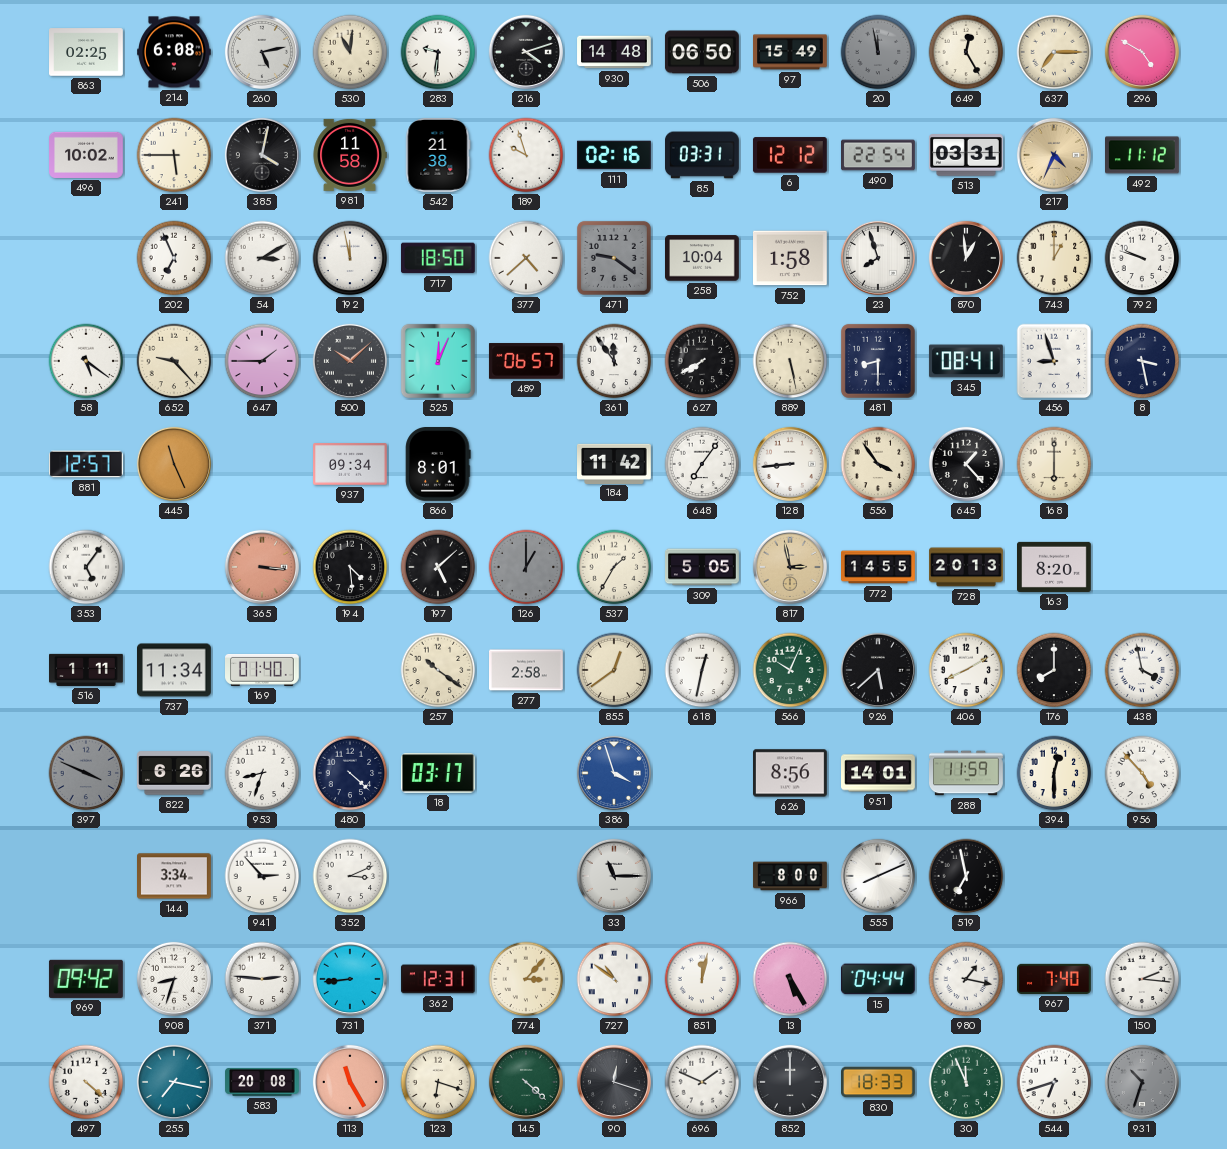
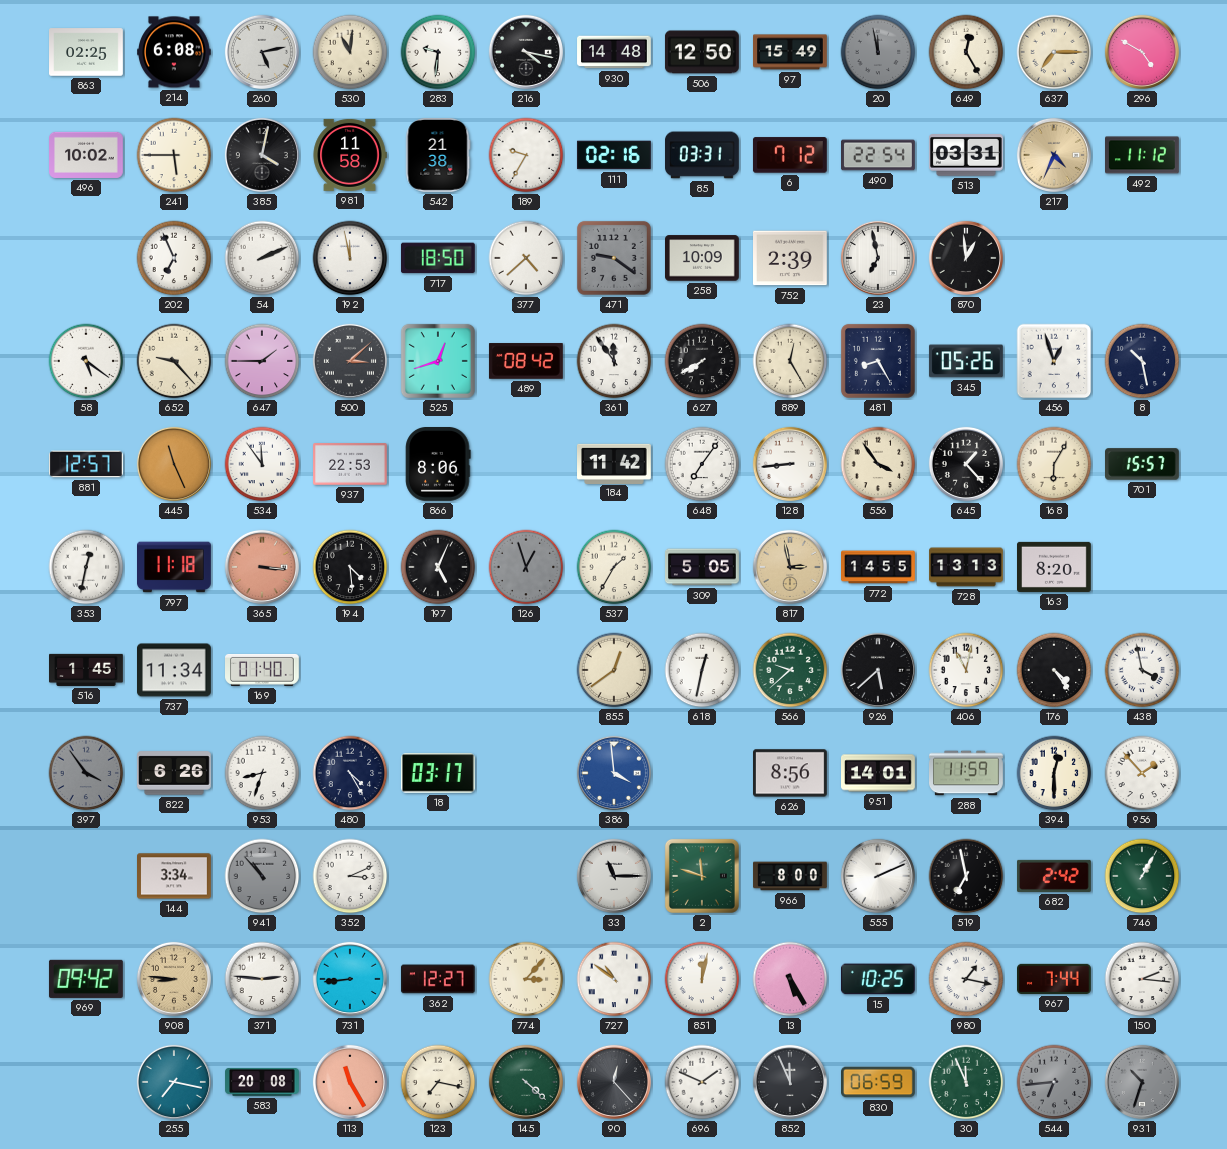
216: 4:12 -> 4:17
506: 06:50 -> 12:50
189: 9:57 -> 9:35
6: 12:12 -> 7:12
54: 3:10 -> 2:11
258: 10:04 -> 10:09
752: 1:58 -> 2:39
23: 7:57 -> 6:58
743: 1:00 -> none
792: 9:48 -> none
500: 10:08 -> 3:08
525: 12:04 -> 12:42
489: 06:57 -> 08:42
889: 5:28 -> 12:25
481: 8:30 -> 8:25
345: 08:41 -> 05:26
456: 8:57 -> 12:57
8: 3:28 -> 10:28
534: none -> 11:54
937: 09:34 -> 22:53
866: 8:01 -> 8:06
168: 6:00 -> 6:05
701: none -> 15:57
353: 5:06 -> 12:32
797: none -> 11:18
197: 5:08 -> 5:04
126: 1:00 -> 12:57
728: 20:13 -> 13:13
516: 1:11 -> 1:45
257: 10:21 -> none
277: 2:58 -> none
566: 10:04 -> 9:38
406: 8:10 -> 11:02
176: 8:00 -> 4:24
397: 3:49 -> 3:54
480: 4:22 -> 4:25
386: 3:57 -> 3:59
956: 4:53 -> 1:53
941: 2:53 -> 10:53
941 dial: white -> grey
2: none -> 11:48
555: 8:11 -> 2:11
682: none -> 2:42
746: none -> 1:05
908: 8:33 -> 8:46
908 dial: white -> champagne
362: 12:31 -> 12:27
15: 04:44 -> 10:25
967: 7:40 -> 7:44
497: 4:22 -> none
123: 6:18 -> 7:17
90: 12:18 -> 12:23
852: 12:00 -> 11:56
830: 18:33 -> 06:59
544: 6:42 -> 6:44
544 dial: white -> grey
